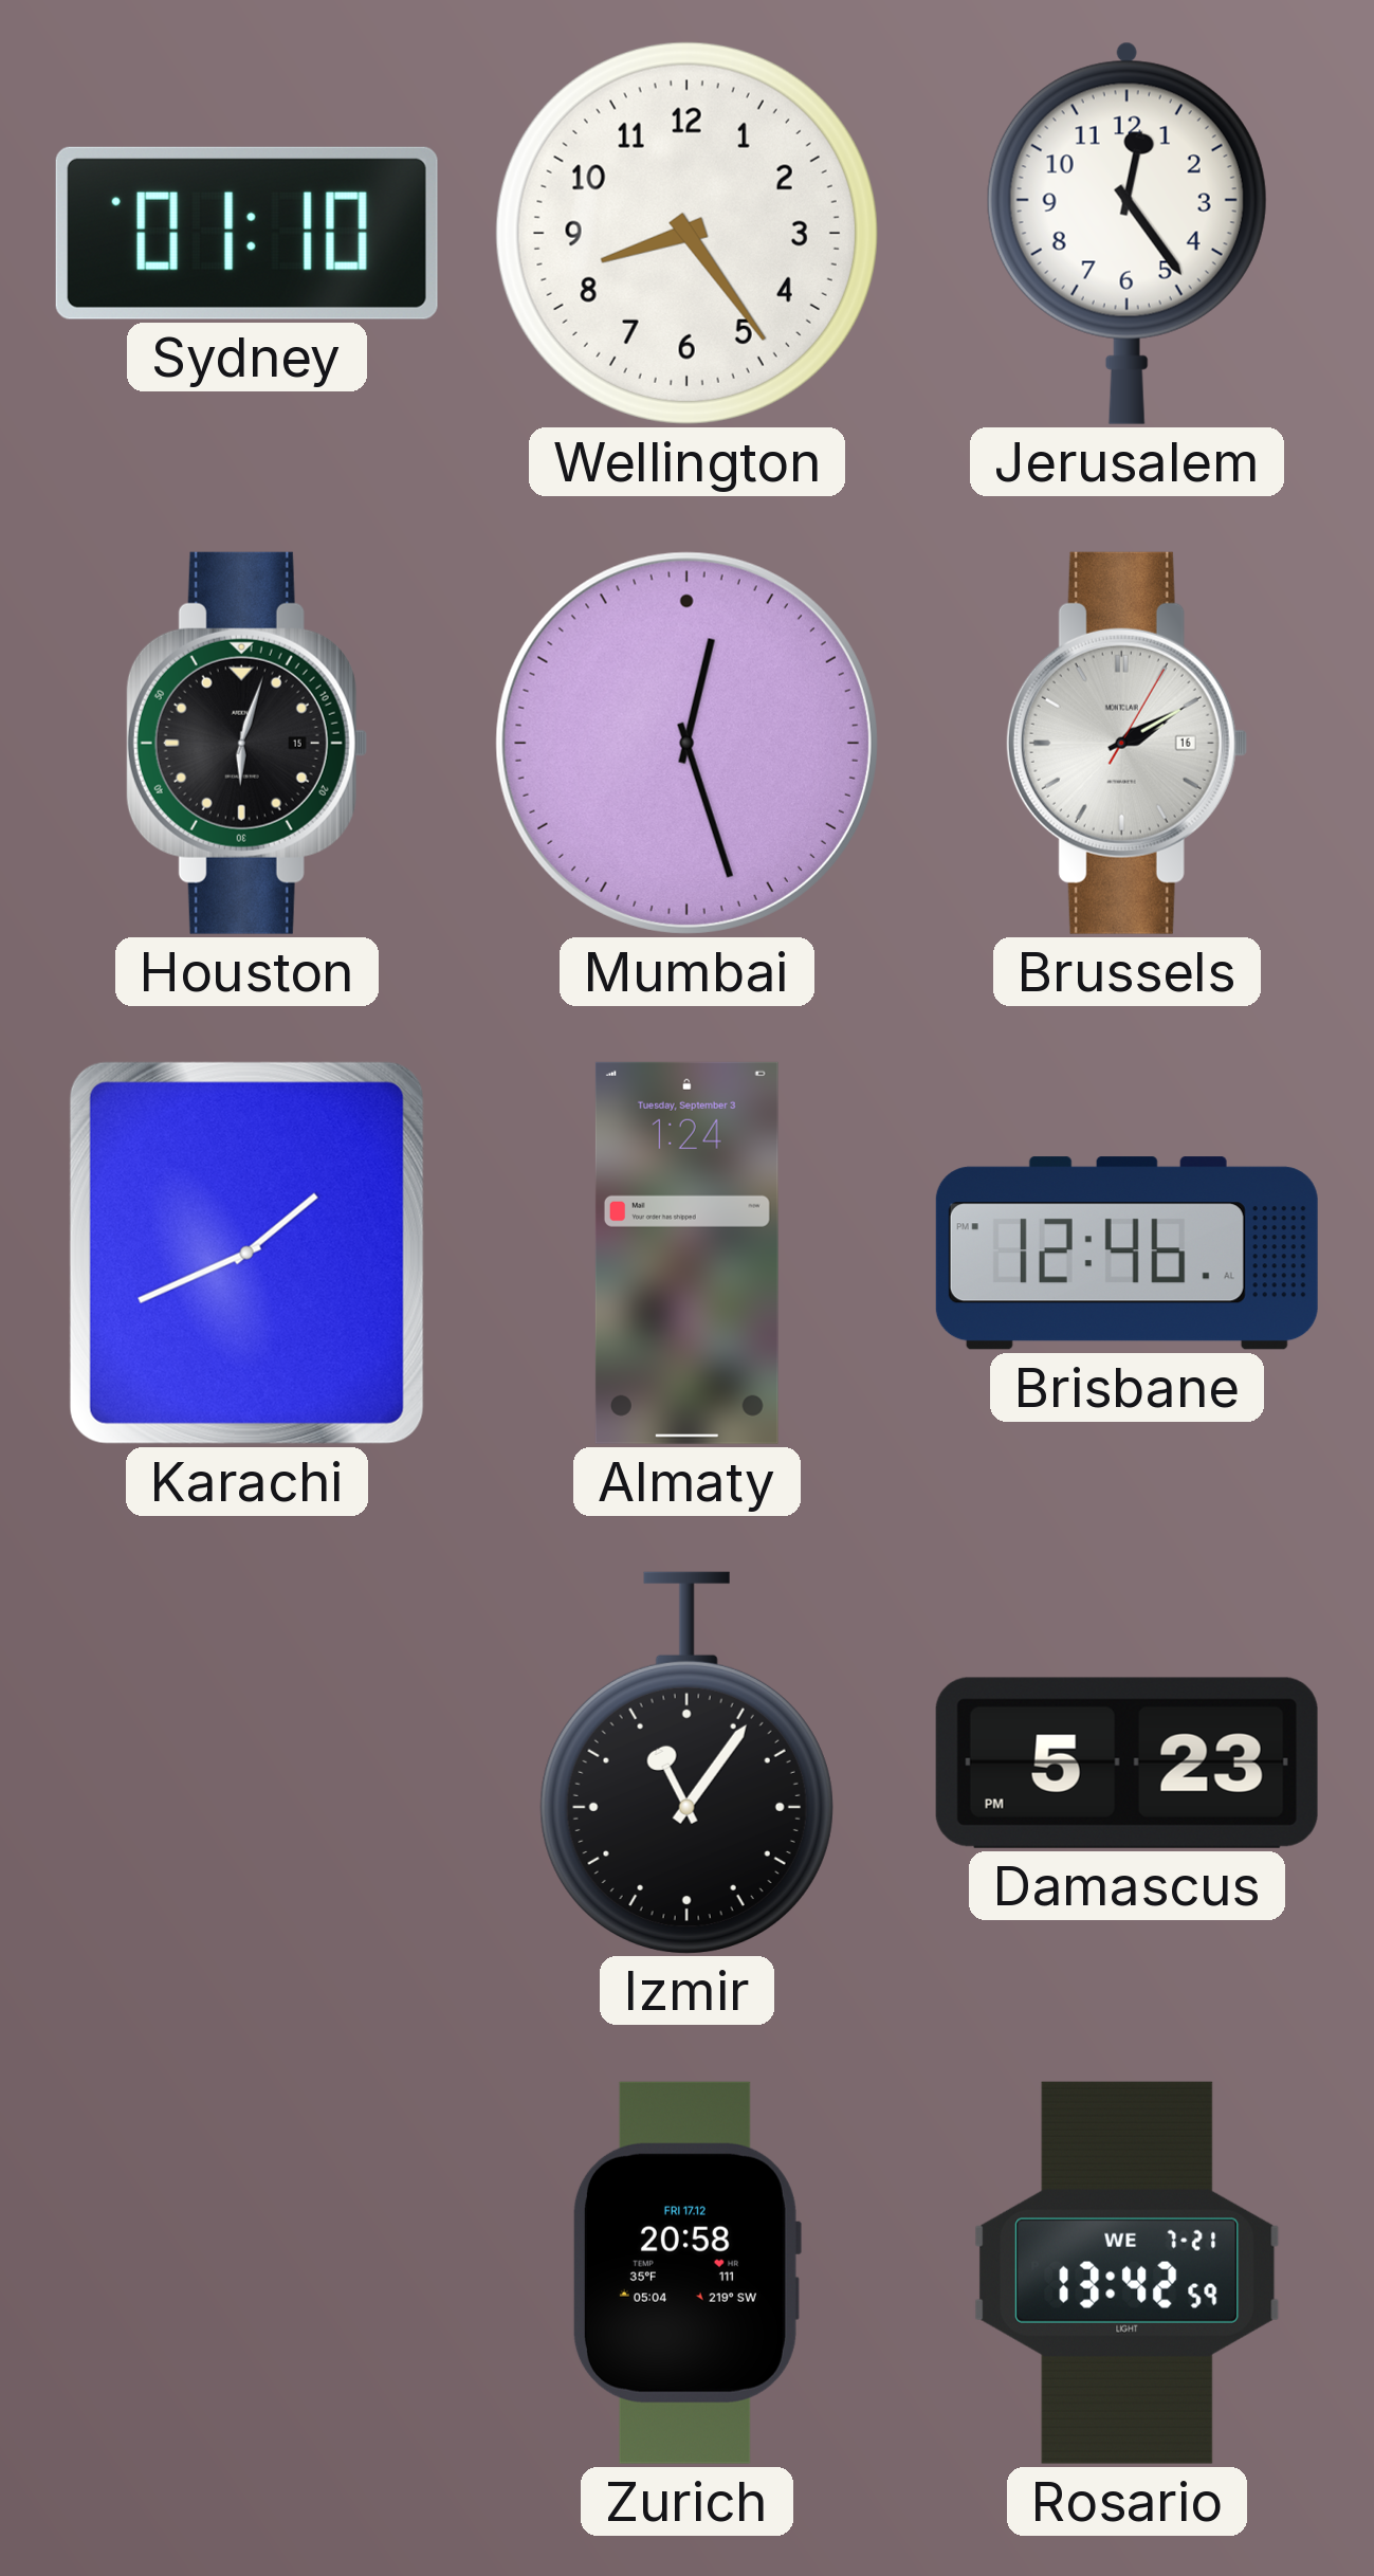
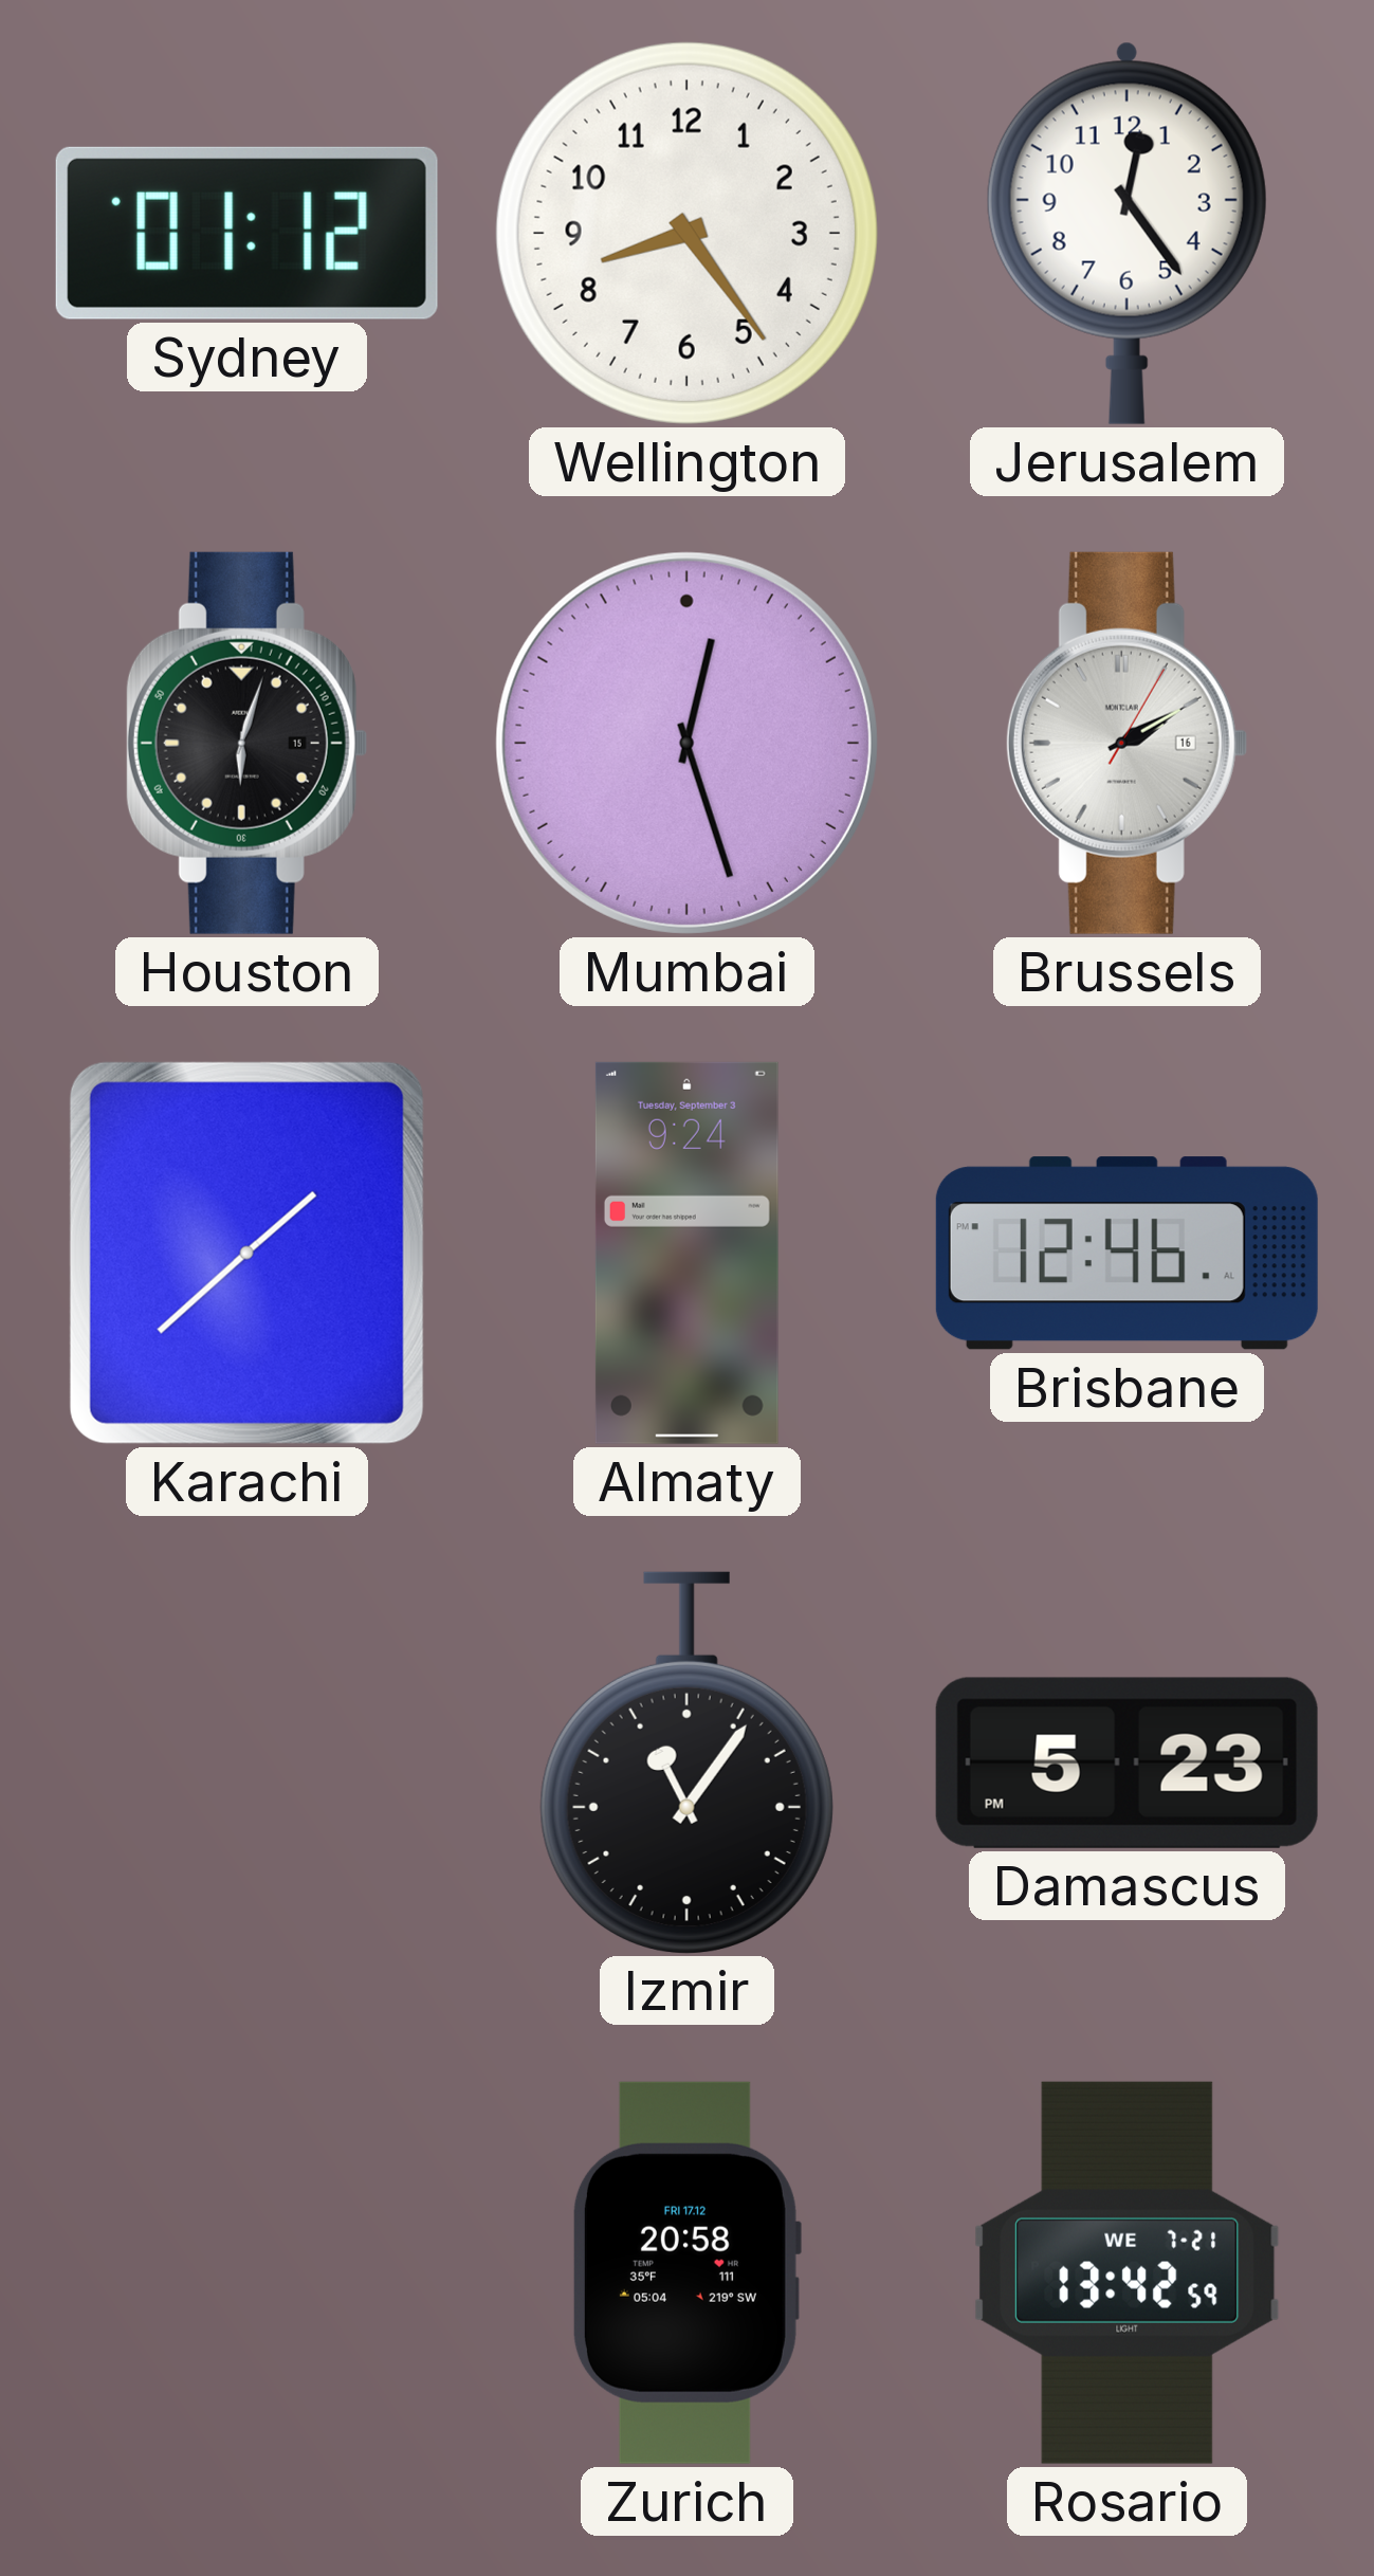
Sydney: 01:10 -> 01:12
Karachi: 1:41 -> 1:38
Almaty: 1:24 -> 9:24
